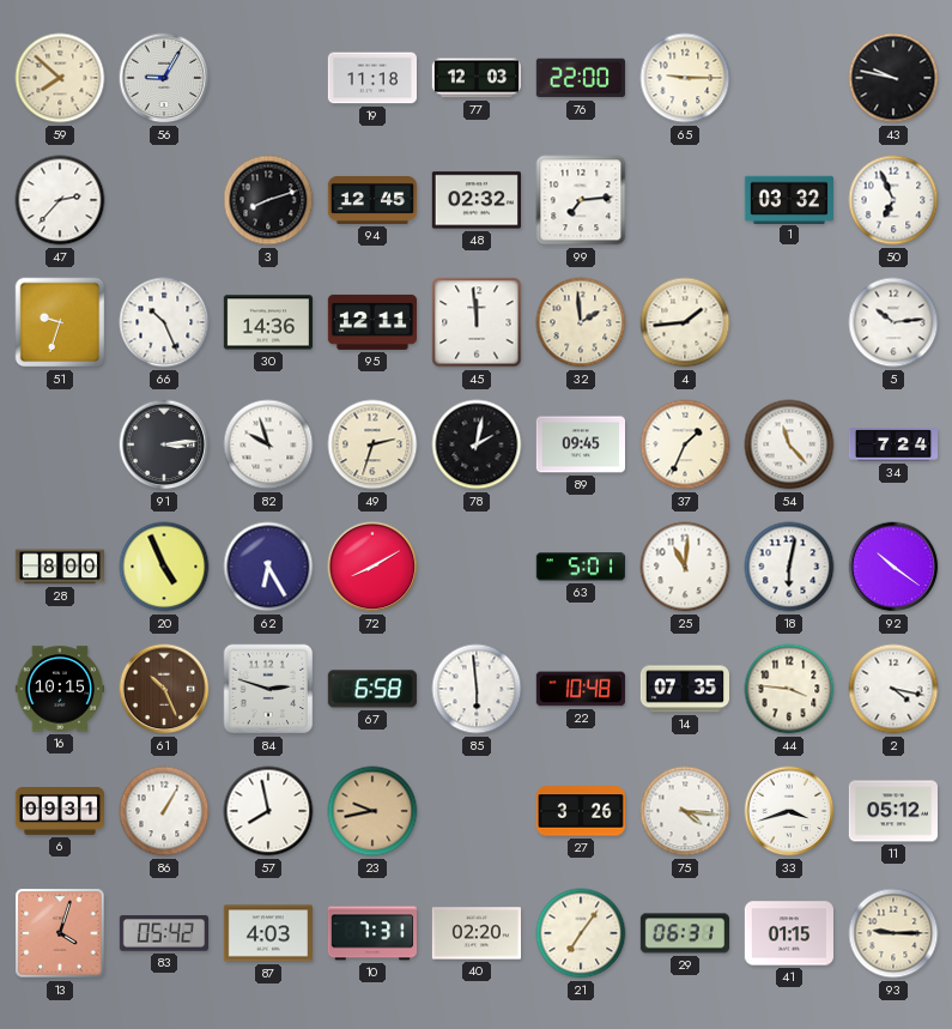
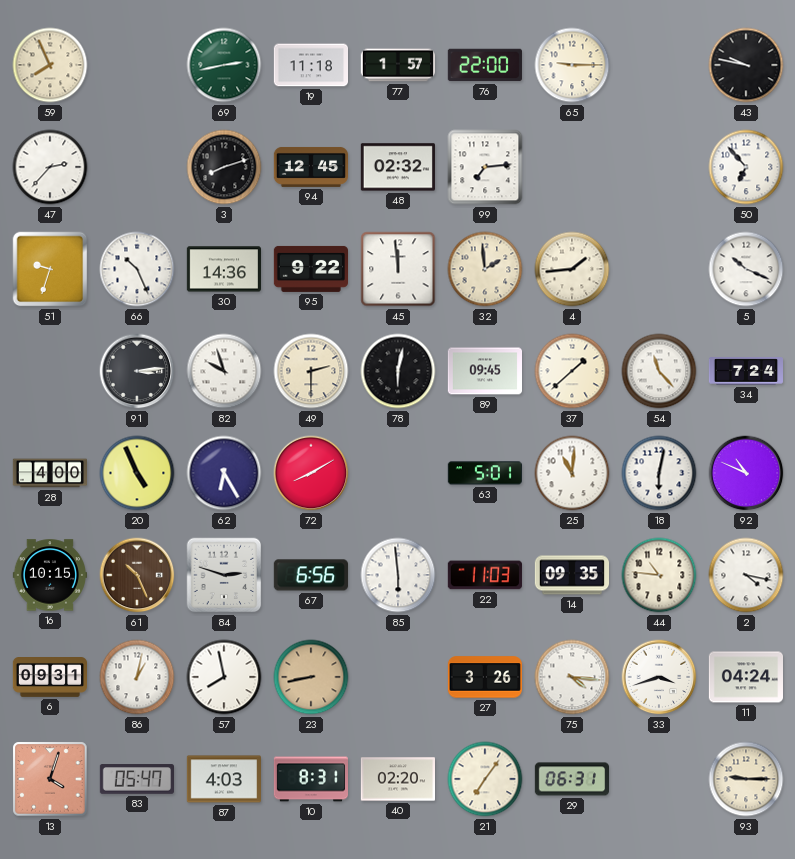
59: 7:52 -> 7:56
56: 9:05 -> none
69: none -> 2:43
77: 12:03 -> 1:57
1: 03:32 -> none
50: 6:56 -> 6:53
95: 12:11 -> 9:22
5: 10:14 -> 10:19
49: 2:33 -> 2:30
78: 2:02 -> 6:02
37: 1:34 -> 1:38
28: 8:00 -> 4:00
92: 10:21 -> 10:49
67: 6:58 -> 6:56
22: 10:48 -> 11:03
14: 07:35 -> 09:35
44: 3:46 -> 10:46
86: 1:05 -> 1:02
23: 9:43 -> 8:43
11: 05:12 -> 04:24
83: 05:42 -> 05:47
10: 7:31 -> 8:31
41: 01:15 -> none
